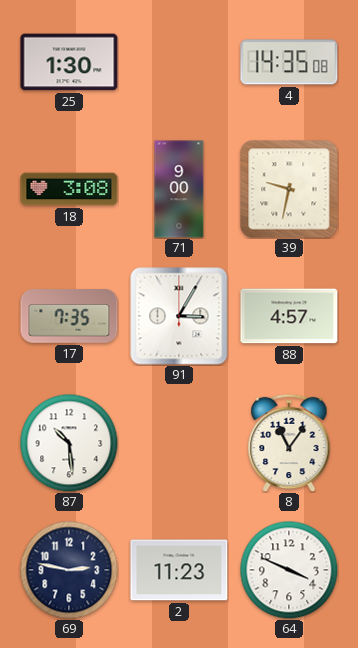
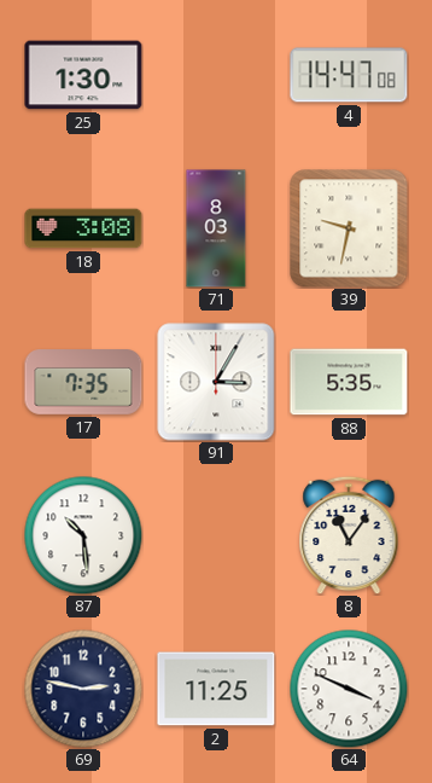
4: 14:35 -> 14:47
71: 9:00 -> 8:03
88: 4:57 -> 5:35
2: 11:23 -> 11:25
